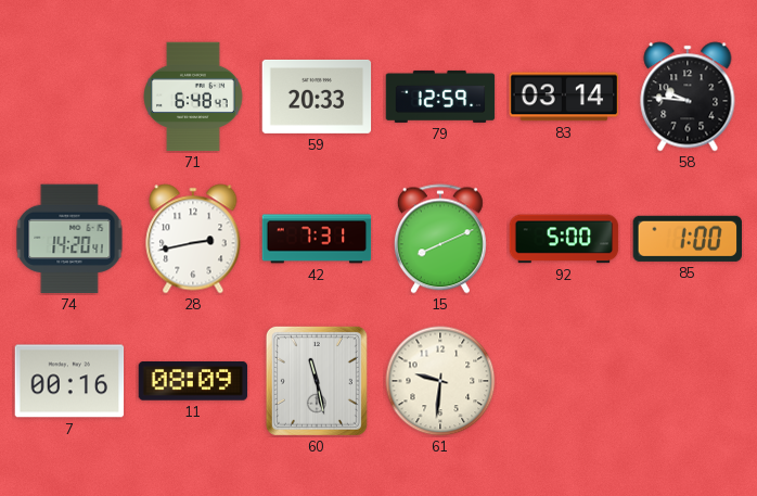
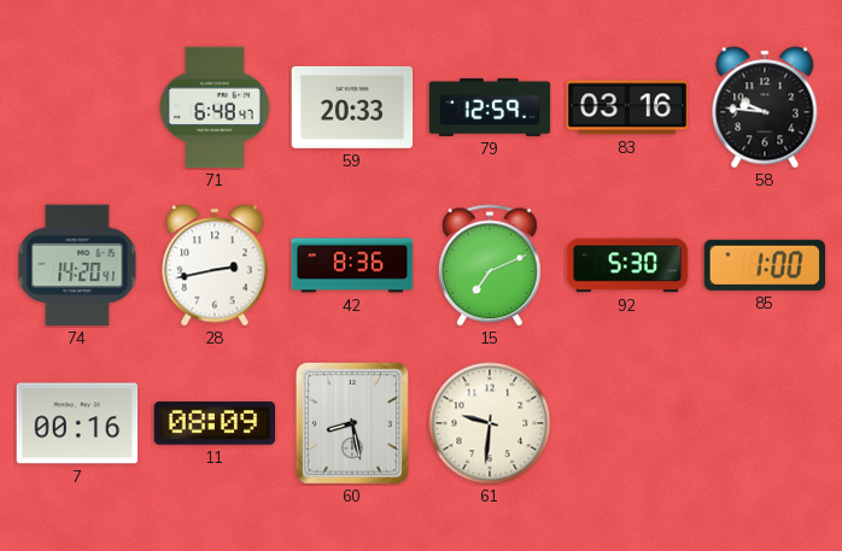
83: 03:14 -> 03:16
42: 7:31 -> 8:36
15: 8:11 -> 7:11
92: 5:00 -> 5:30
60: 11:28 -> 8:28
